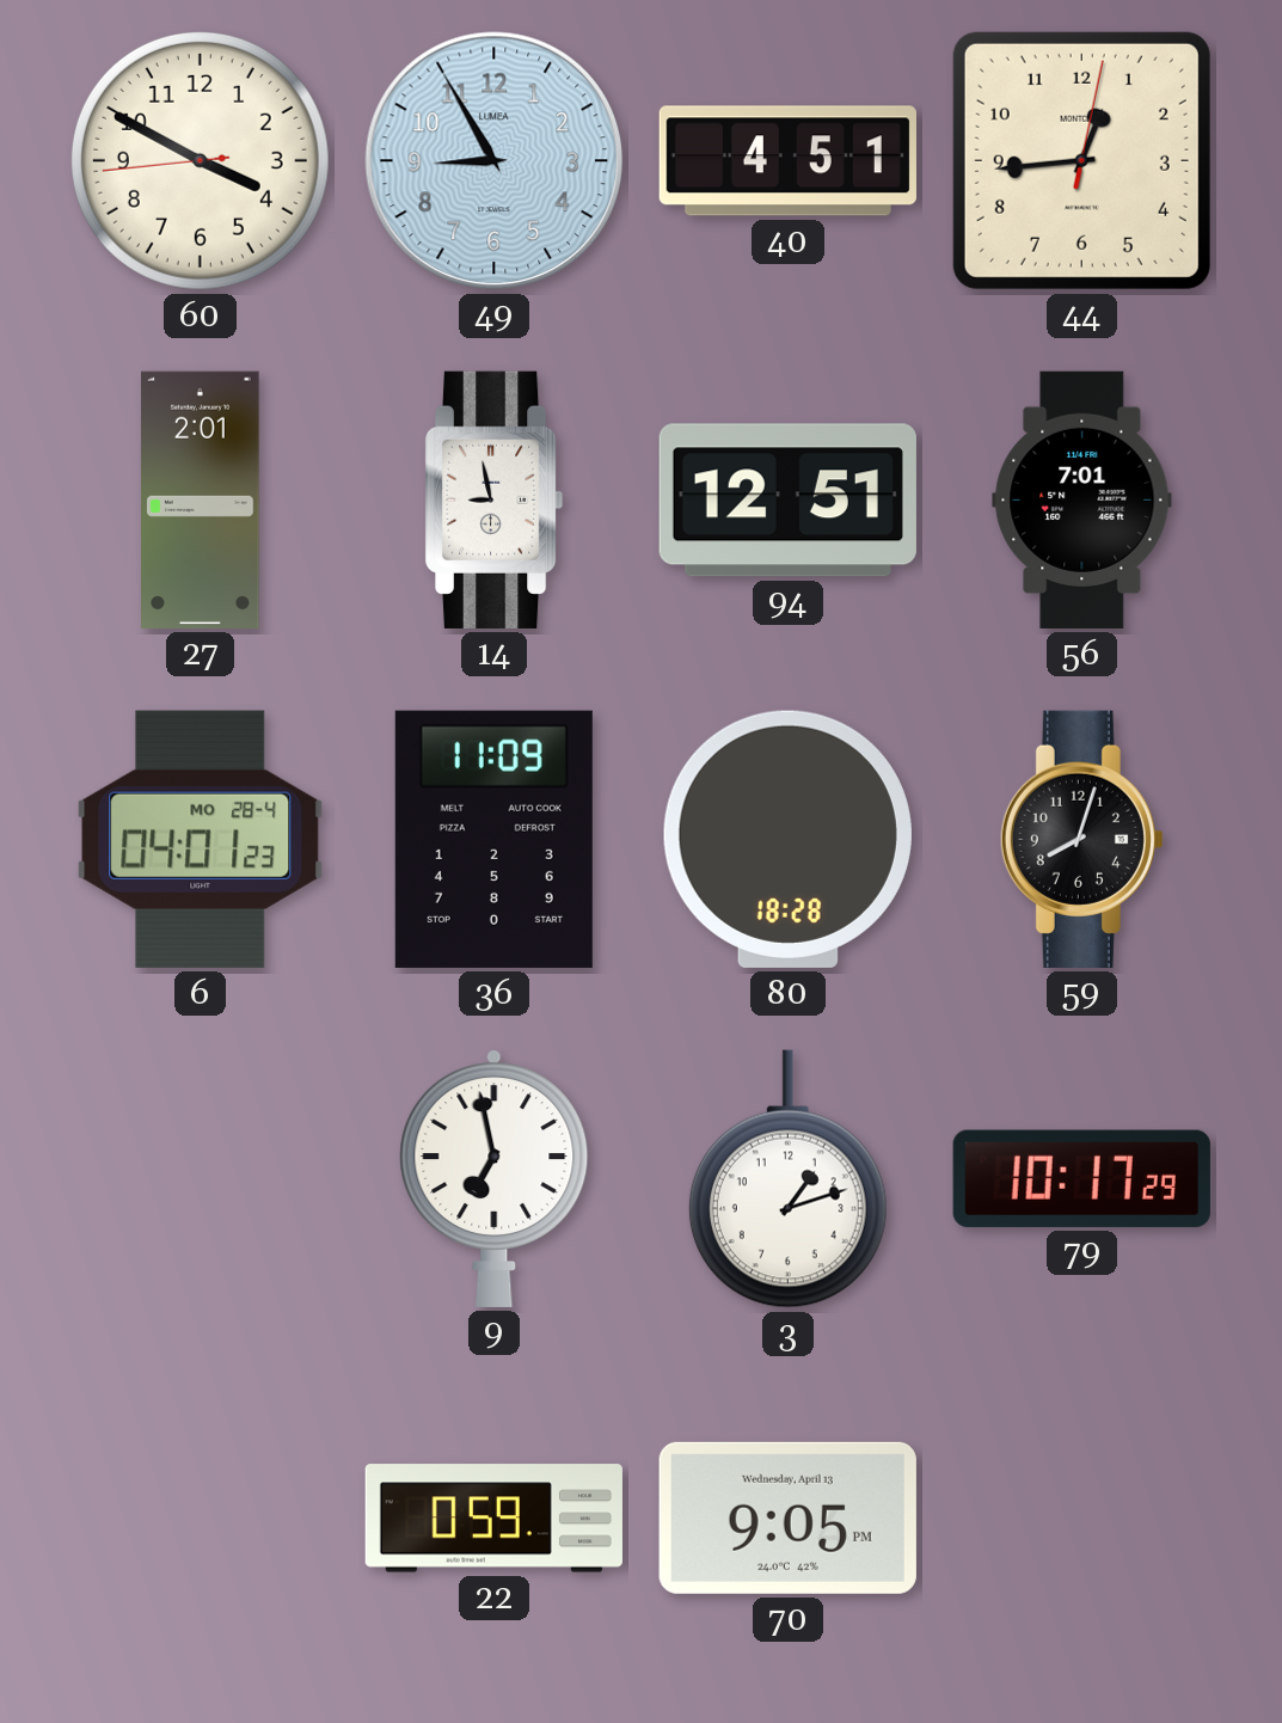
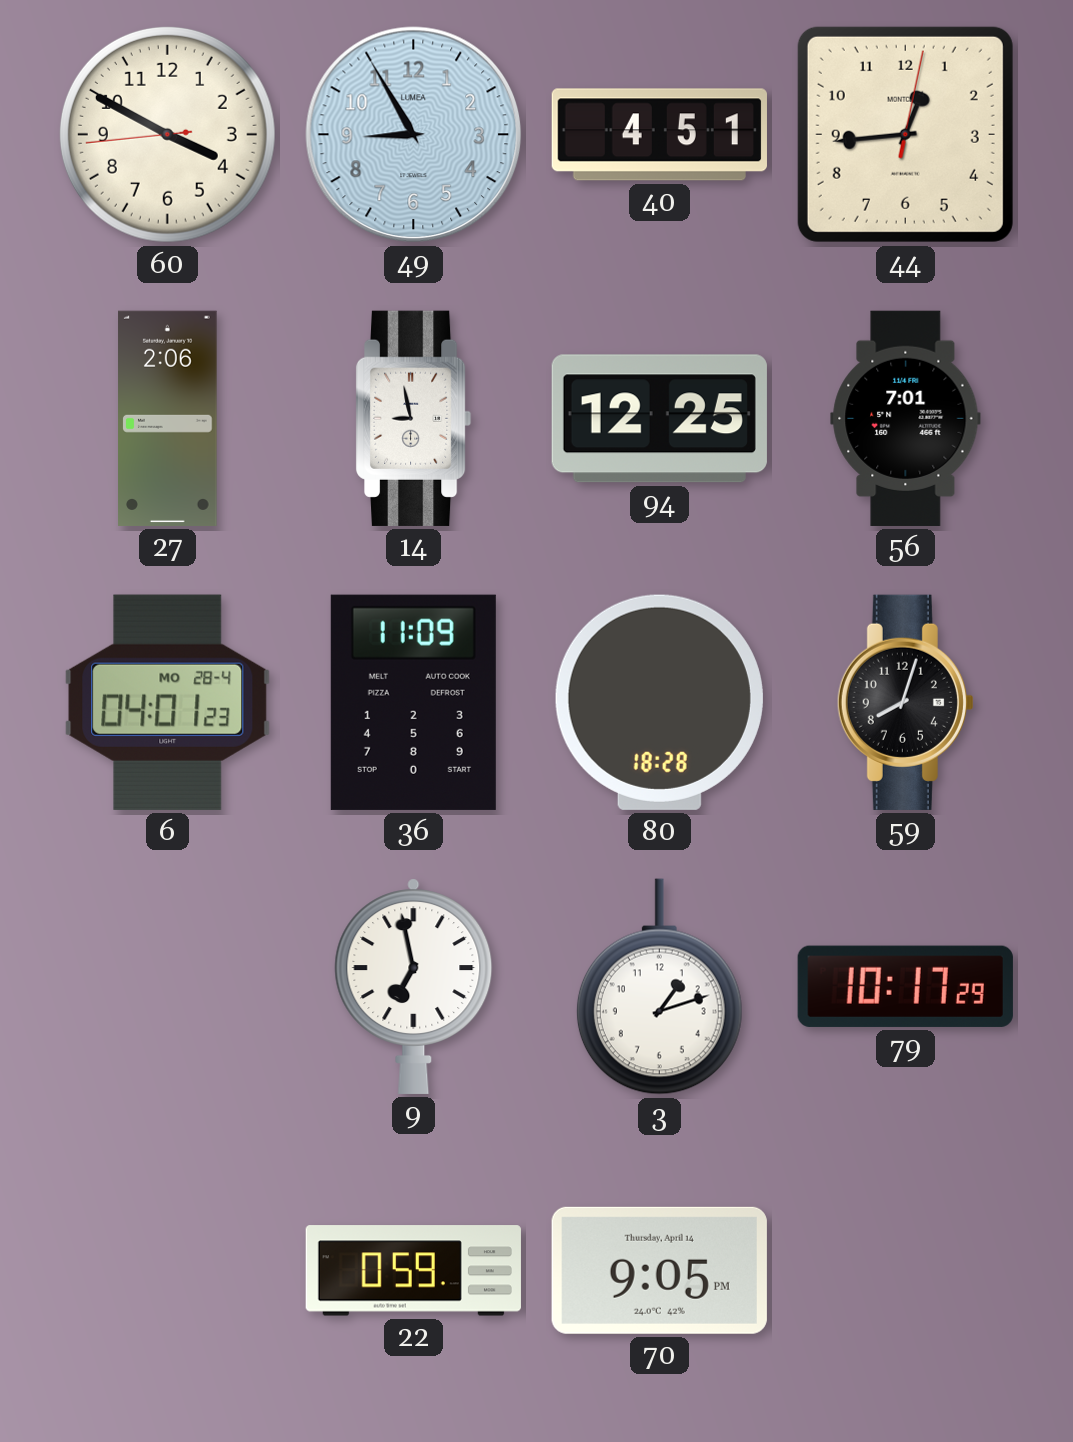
27: 2:01 -> 2:06
94: 12:51 -> 12:25
70 date: Wednesday, April 13 -> Thursday, April 14
